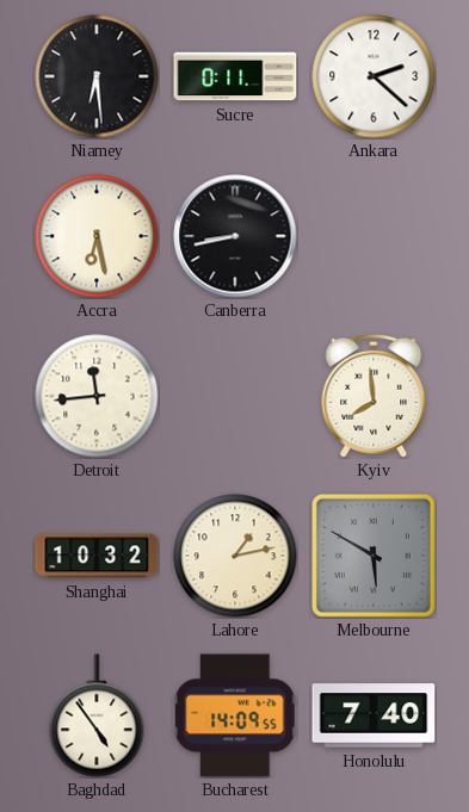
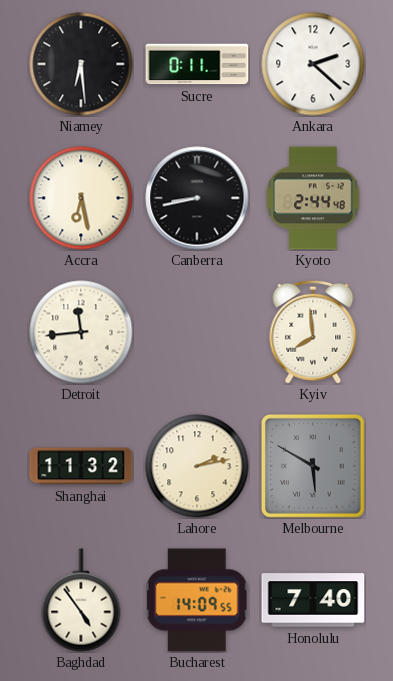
Kyoto: none -> 2:44
Shanghai: 10:32 -> 11:32
Lahore: 1:13 -> 2:13
